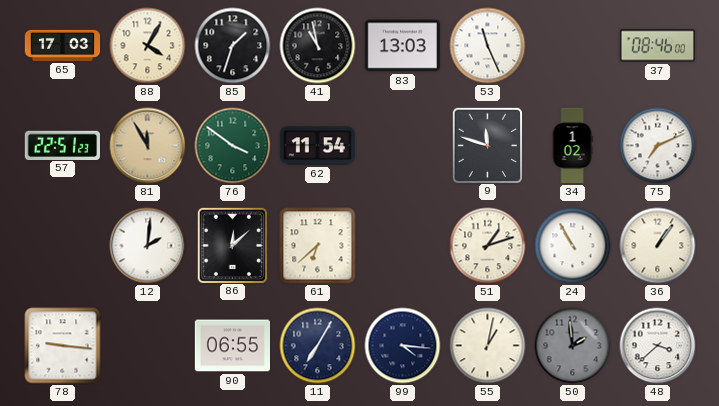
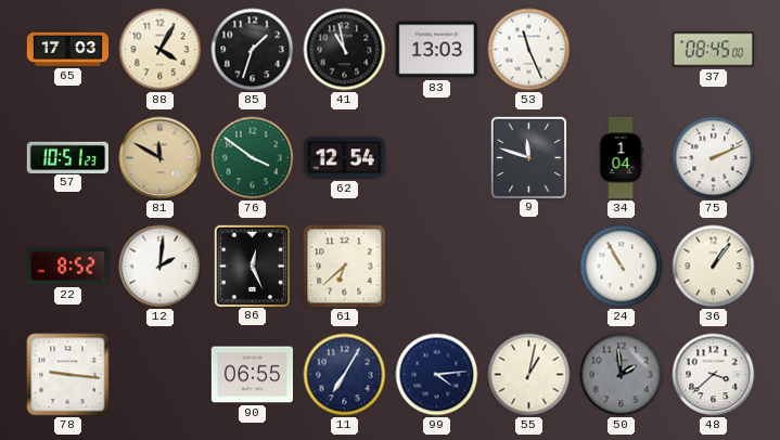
37: 08:46 -> 08:45
57: 22:51 -> 10:51
81: 11:55 -> 11:50
62: 11:54 -> 12:54
34: 1:02 -> 1:04
75: 7:11 -> 2:11
22: none -> 8:52
86: 12:08 -> 12:26
51: 1:12 -> none
99: 4:16 -> 4:14
